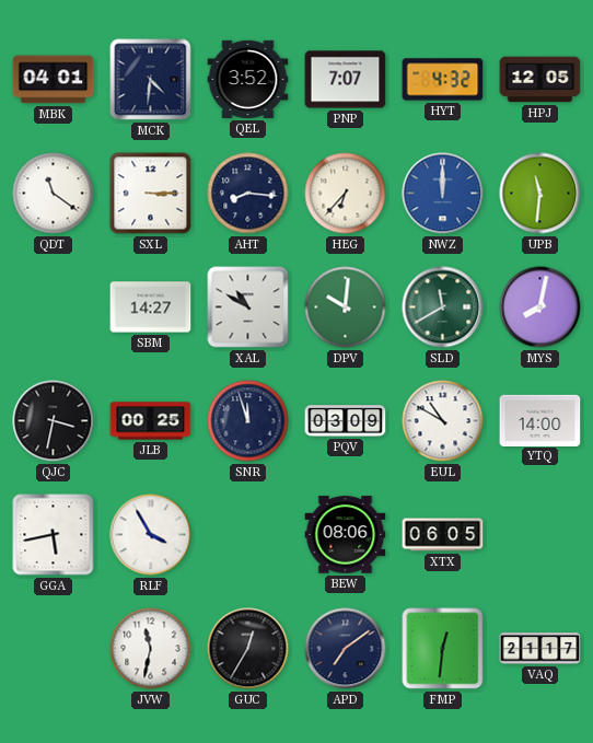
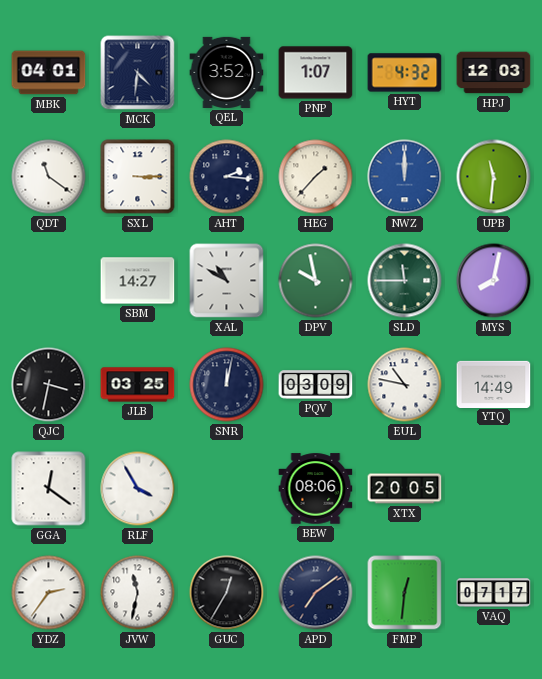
PNP: 7:07 -> 1:07
HPJ: 12:05 -> 12:03
AHT: 8:16 -> 2:16
HEG: 6:37 -> 1:37
DPV: 10:01 -> 9:58
SLD: 11:40 -> 11:45
JLB: 00:25 -> 03:25
SNR: 11:57 -> 12:02
EUL: 10:50 -> 10:47
YTQ: 14:00 -> 14:49
GGA: 5:43 -> 12:21
XTX: 06:05 -> 20:05
YDZ: none -> 2:36
VAQ: 21:17 -> 07:17
